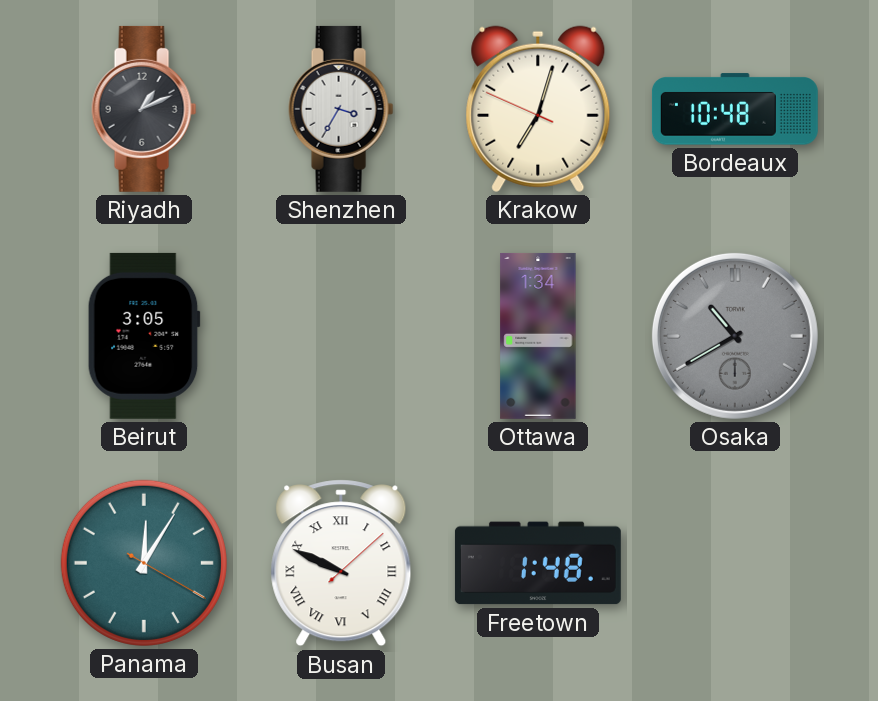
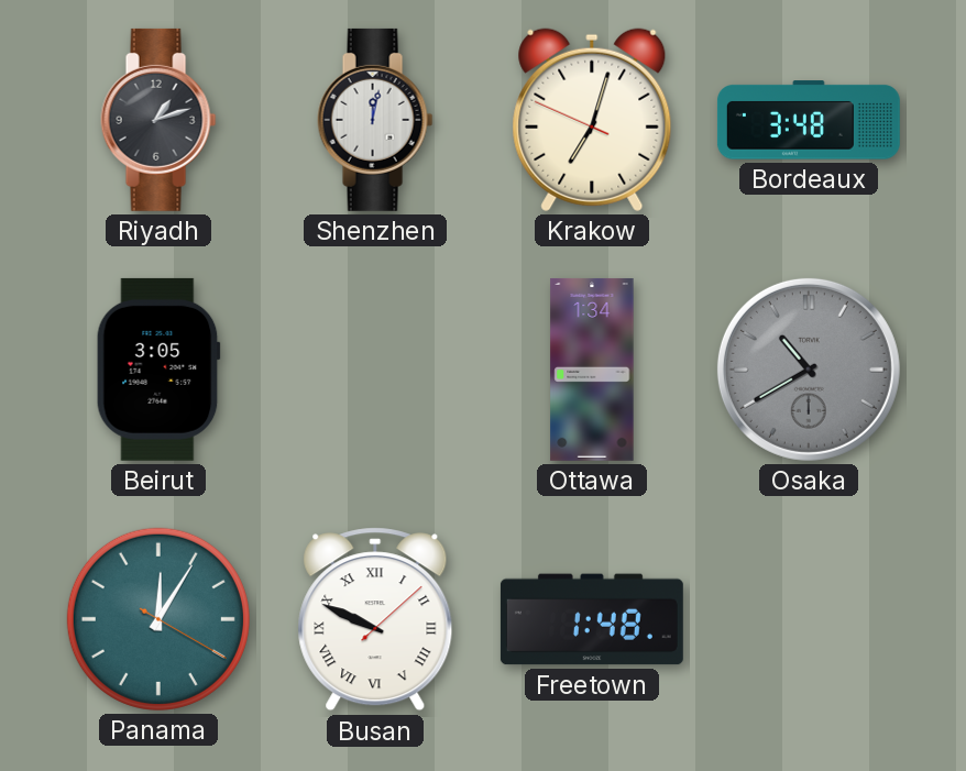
Riyadh: 1:11 -> 1:12
Shenzhen: 3:35 -> 12:02
Bordeaux: 10:48 -> 3:48
